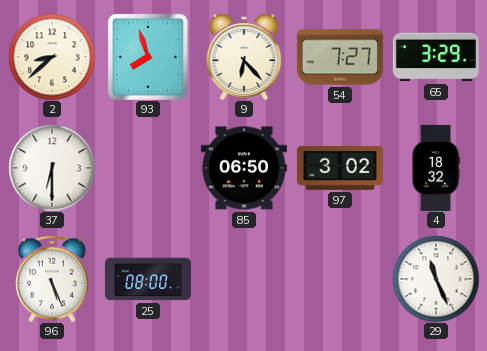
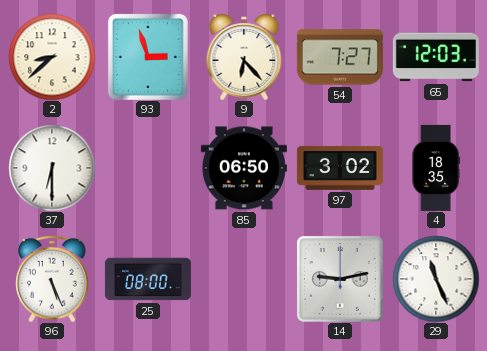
93: 7:57 -> 2:57
65: 3:29 -> 12:03
4: 18:32 -> 18:35
14: none -> 9:13
